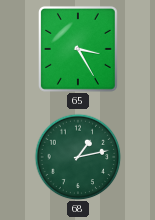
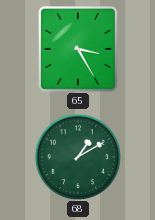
68: 1:13 -> 1:10
